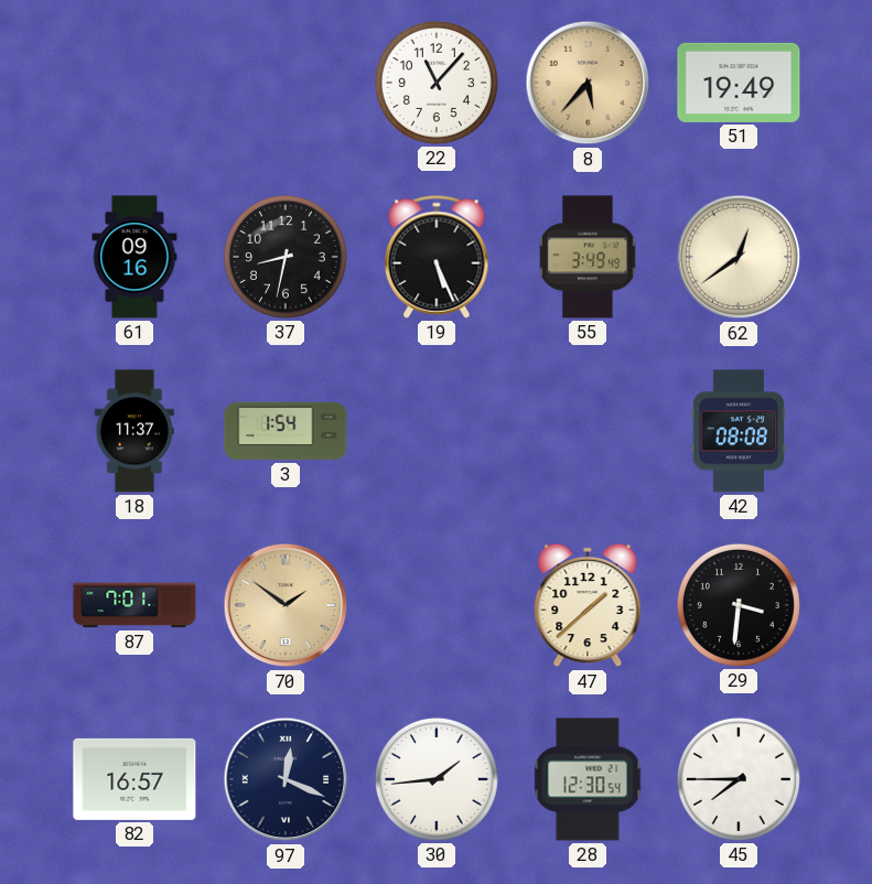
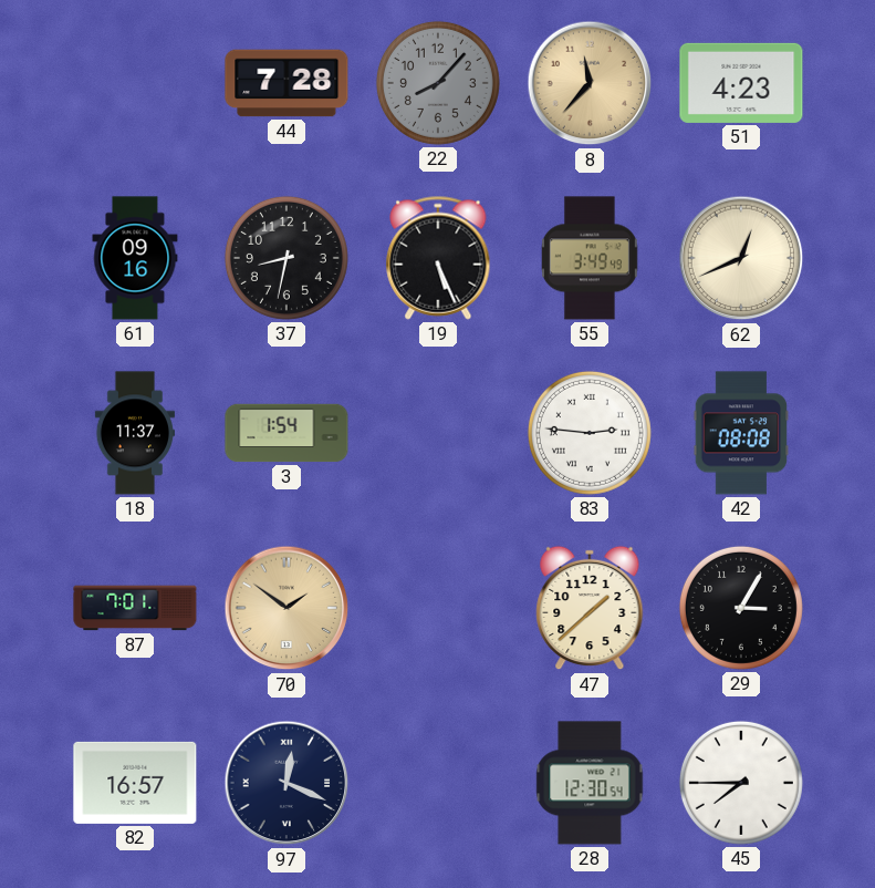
44: none -> 7:28
22: 11:07 -> 8:07
22 dial: white -> grey
8: 5:37 -> 11:37
51: 19:49 -> 4:23
62: 12:39 -> 12:41
83: none -> 2:46
29: 3:31 -> 3:05
30: 1:44 -> none
